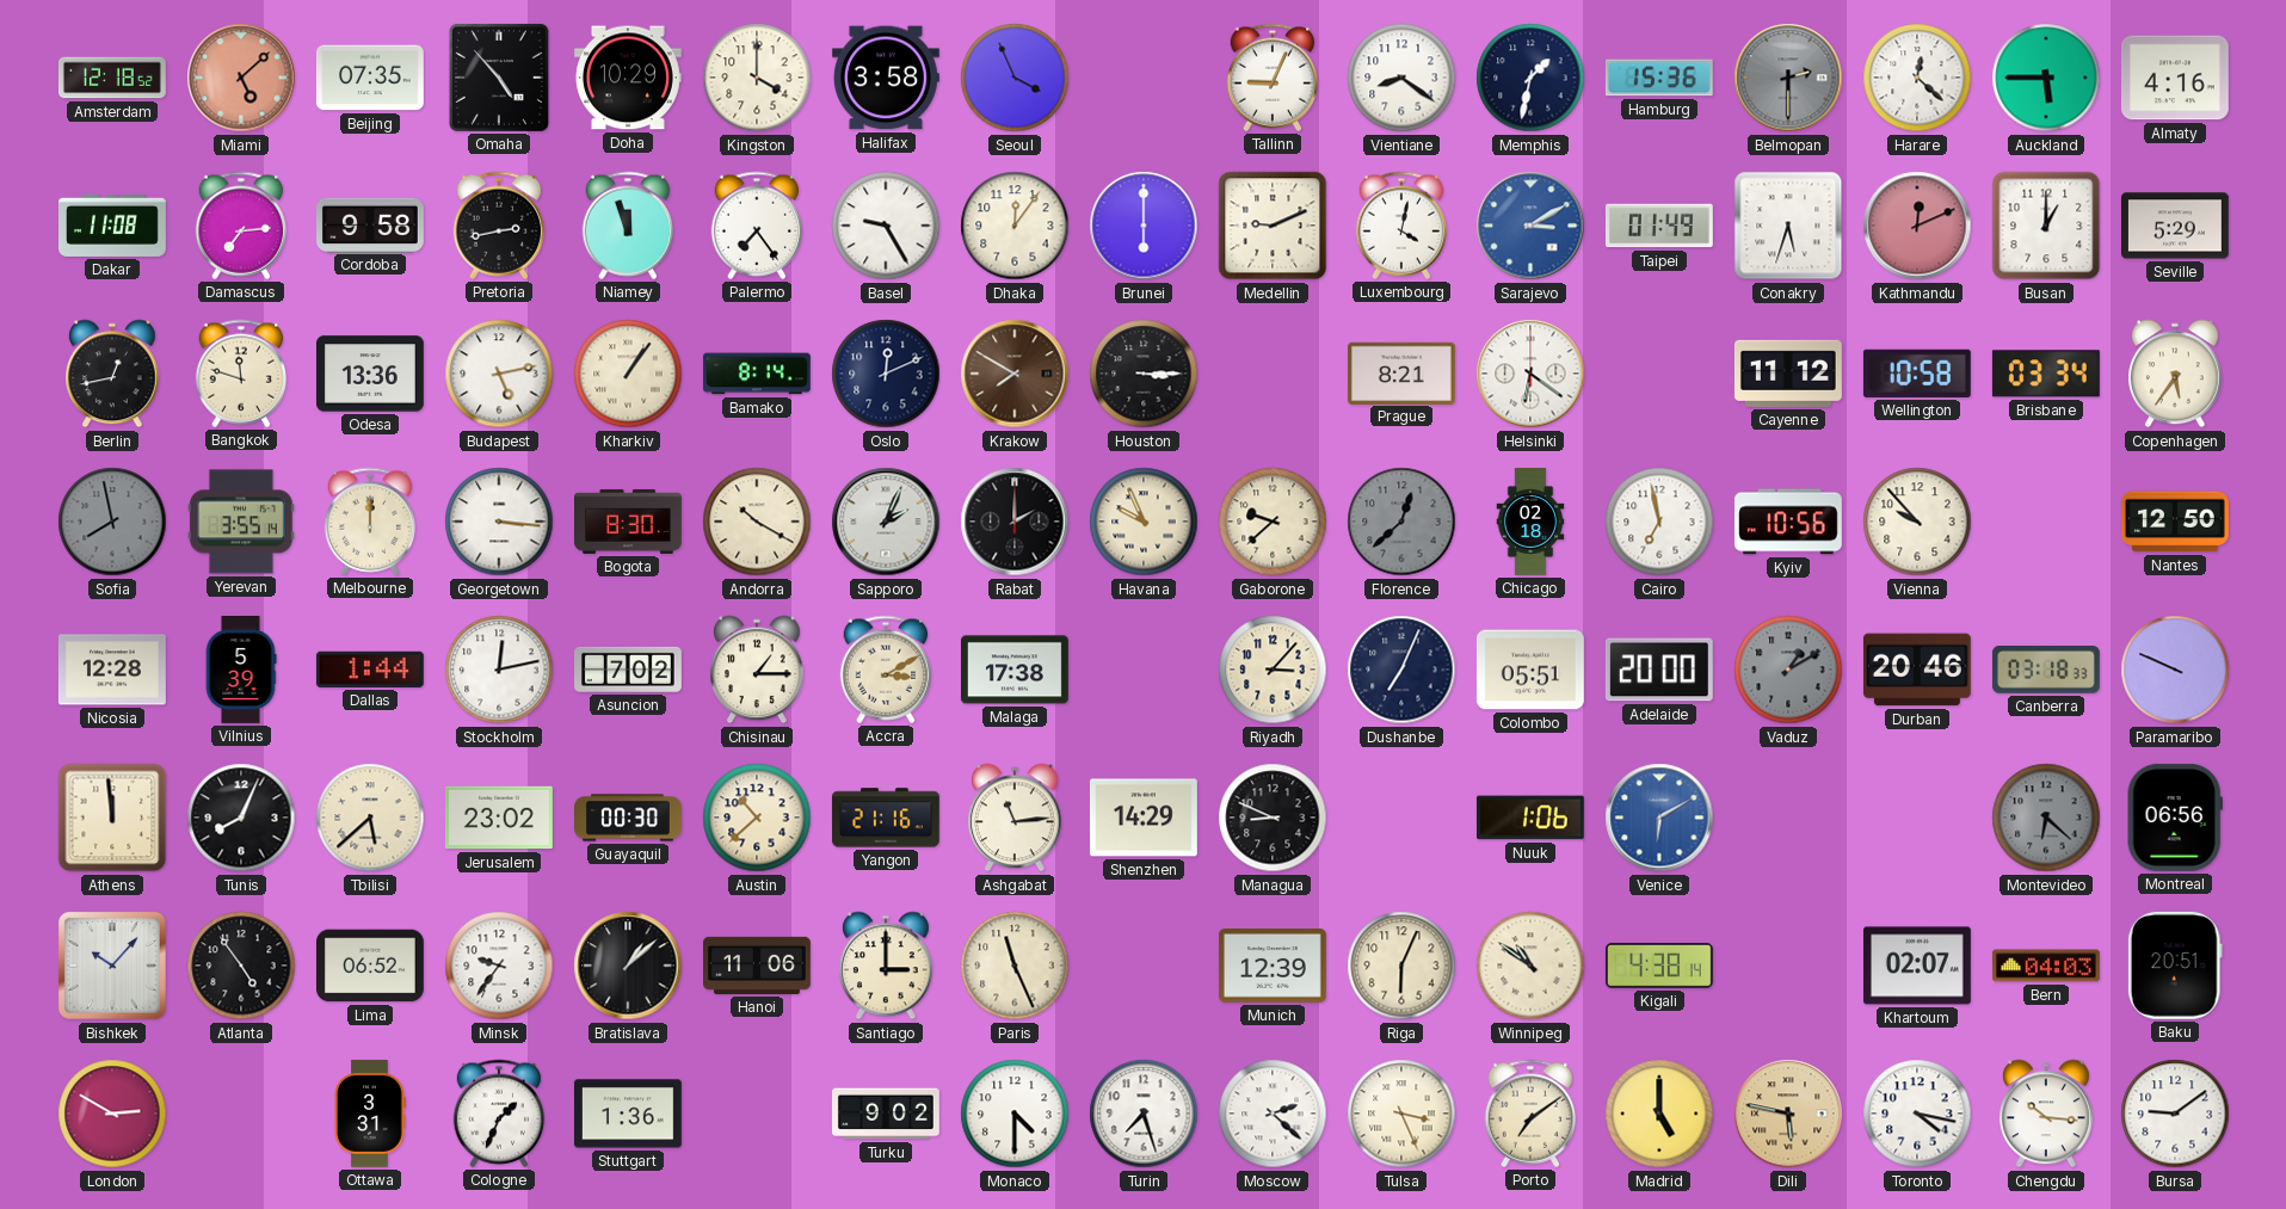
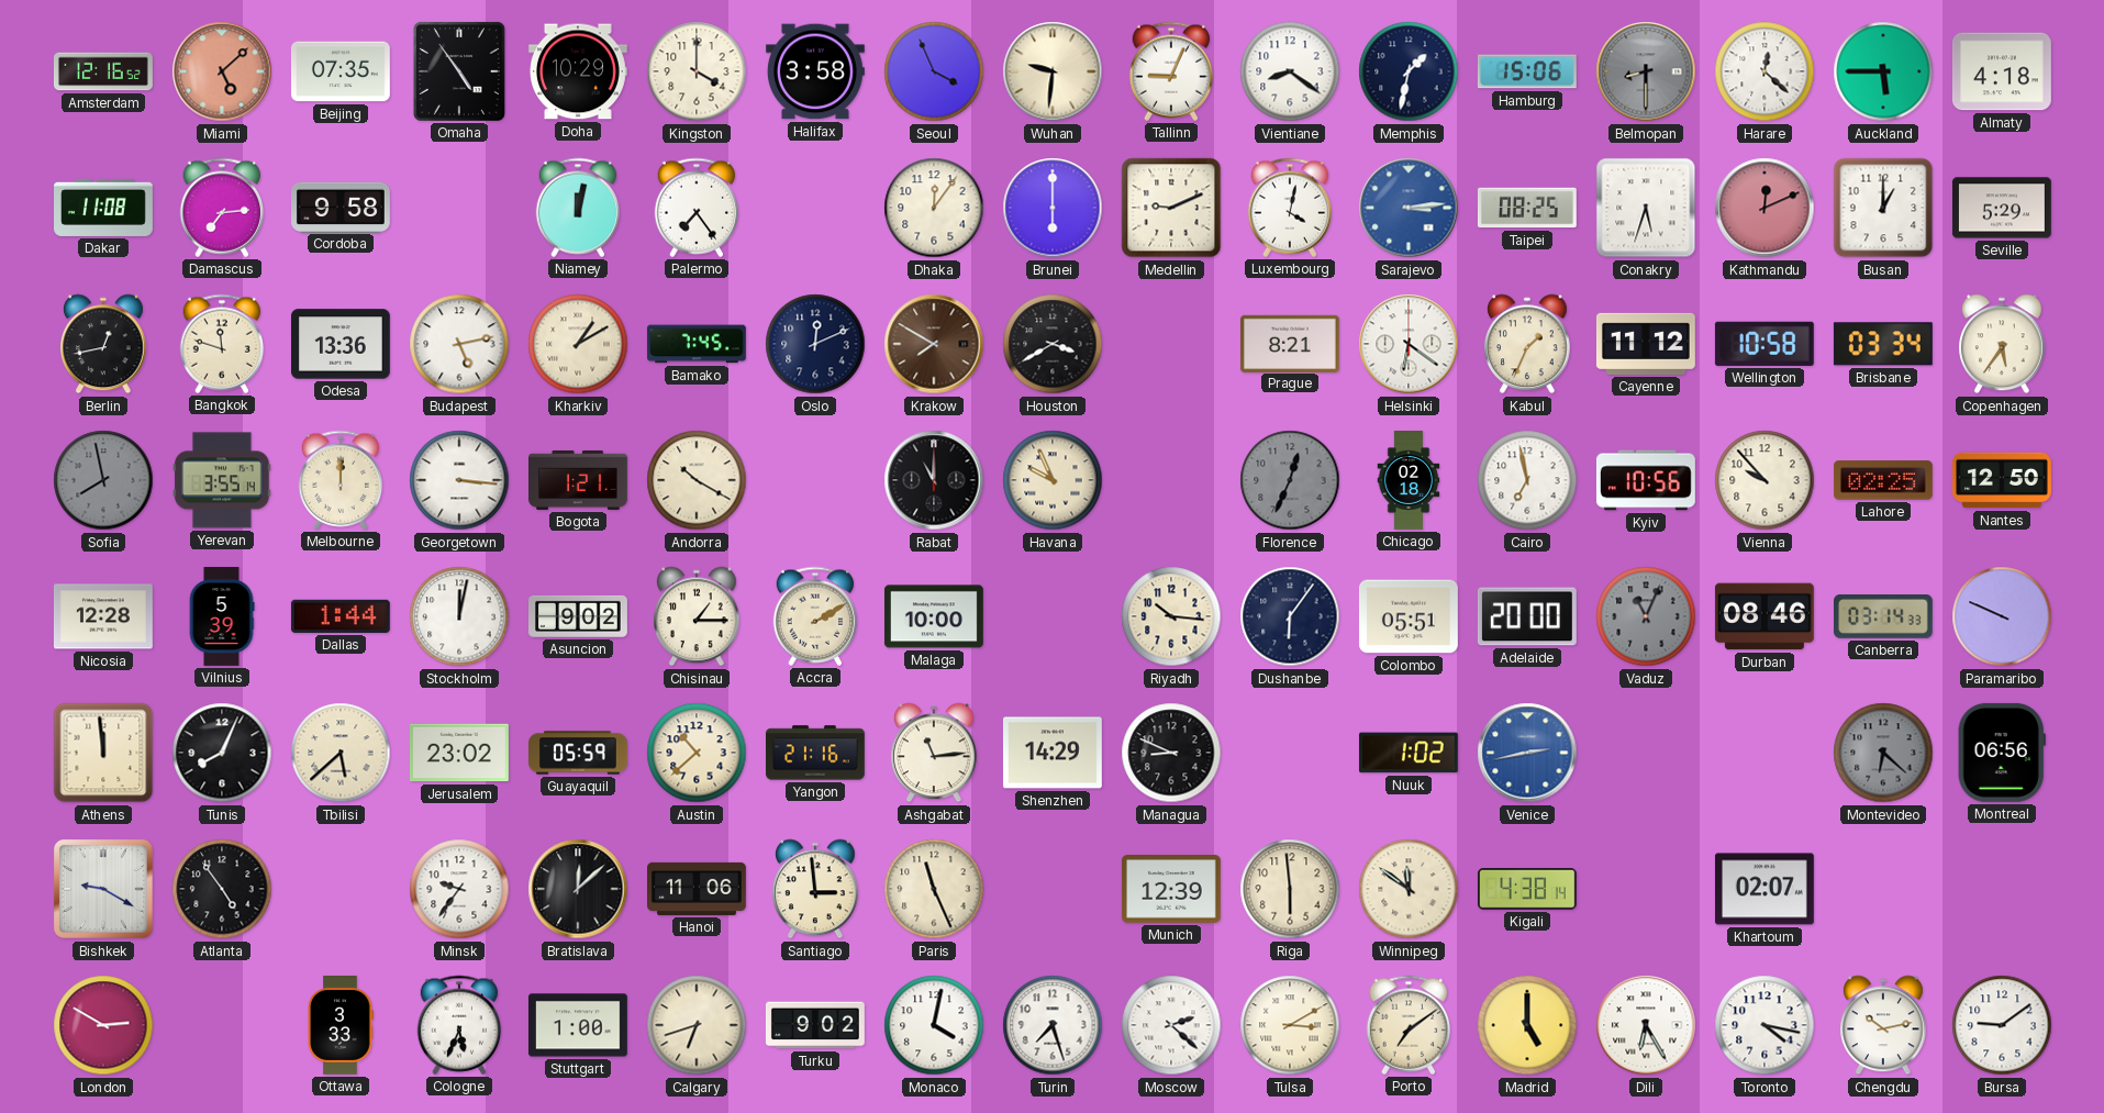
Amsterdam: 12:18 -> 12:16
Omaha: 4:53 -> 4:54
Wuhan: none -> 9:31
Hamburg: 15:36 -> 15:06
Belmopan: 2:30 -> 8:30
Almaty: 4:16 -> 4:18
Pretoria: 2:43 -> none
Niamey: 11:57 -> 12:02
Basel: 9:25 -> none
Sarajevo: 3:10 -> 3:14
Taipei: 01:49 -> 08:25
Kharkiv: 1:06 -> 1:10
Bamako: 8:14 -> 7:45
Houston: 3:15 -> 3:40
Kabul: none -> 1:34
Bogota: 8:30 -> 1:21
Sapporo: 2:04 -> none
Rabat: 2:00 -> 11:00
Gaborone: 9:38 -> none
Florence: 12:38 -> 12:34
Lahore: none -> 02:25
Stockholm: 12:13 -> 12:02
Asuncion: 7:02 -> 9:02
Accra: 3:10 -> 2:10
Malaga: 17:38 -> 10:00
Riyadh: 3:07 -> 10:16
Dushanbe: 7:04 -> 6:06
Vaduz: 1:10 -> 11:04
Durban: 20:46 -> 08:46
Canberra: 03:18 -> 03:14
Guayaquil: 00:30 -> 05:59
Nuuk: 1:06 -> 1:02
Venice: 6:10 -> 2:43
Bishkek: 10:07 -> 9:20
Lima: 06:52 -> none
Bratislava: 1:08 -> 12:08
Santiago: 3:00 -> 2:59
Riga: 6:04 -> 5:59
Winnipeg: 10:51 -> 11:51
Bern: 04:03 -> none
Baku: 20:51 -> none
Ottawa: 3:31 -> 3:33
Cologne: 1:34 -> 5:34
Stuttgart: 1:36 -> 1:00
Calgary: none -> 6:42
Monaco: 4:30 -> 4:02
Tulsa: 3:26 -> 3:10
Dili: 5:47 -> 6:25
Dili dial: champagne -> white
Chengdu: 10:16 -> 10:13
